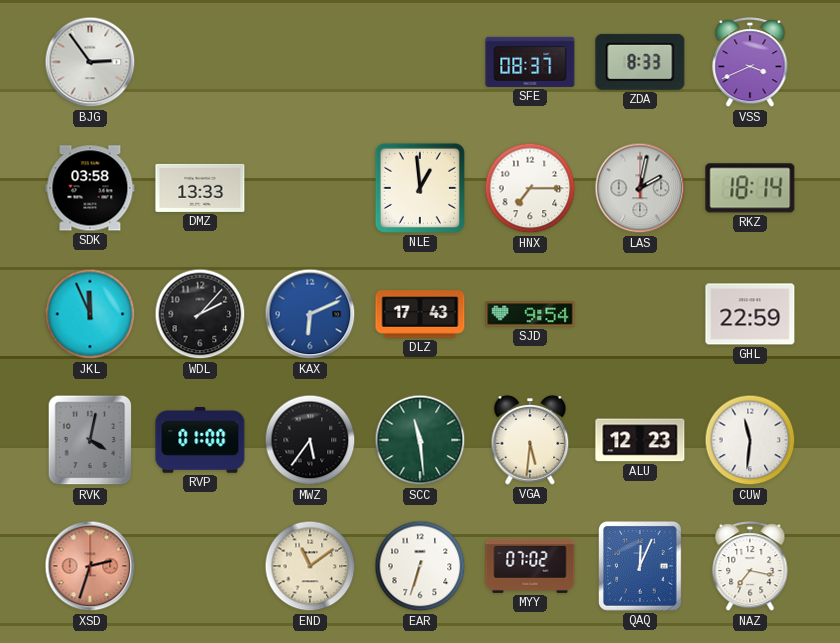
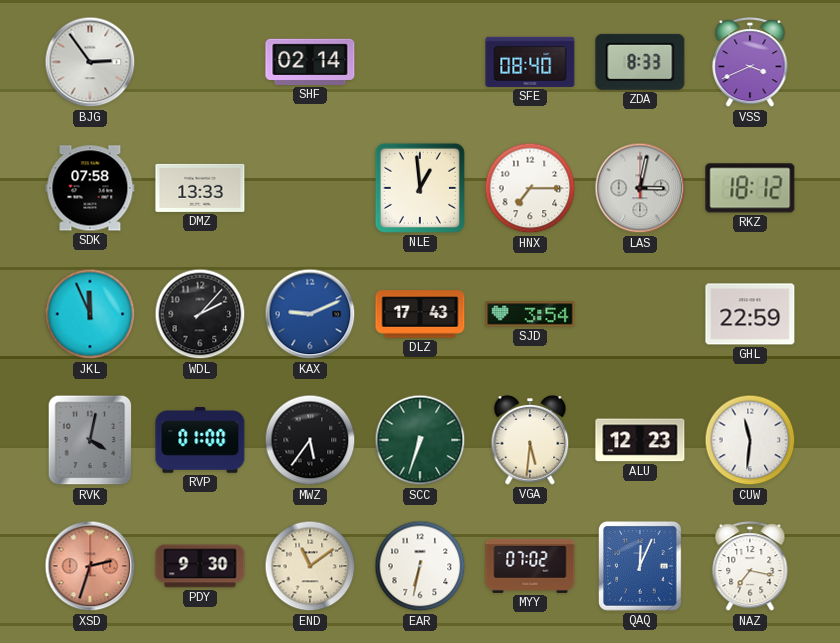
SHF: none -> 02:14
SFE: 08:37 -> 08:40
SDK: 03:58 -> 07:58
LAS: 2:02 -> 3:02
RKZ: 18:14 -> 18:12
KAX: 6:11 -> 9:11
SJD: 9:54 -> 3:54
SCC: 11:29 -> 6:33
PDY: none -> 9:30
EAR: 6:33 -> 6:32
